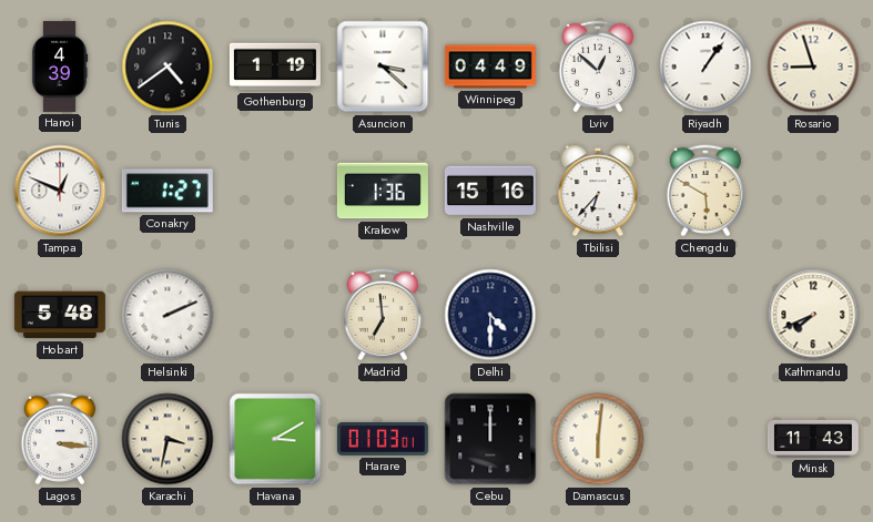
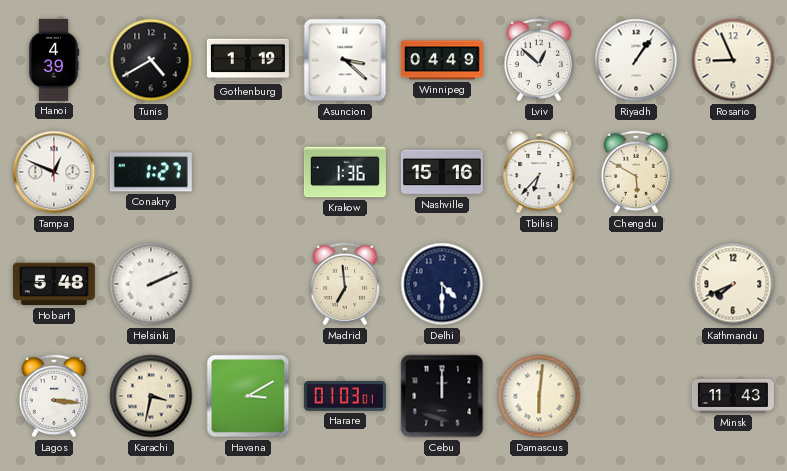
Tunis: 4:39 -> 4:40
Rosario: 8:57 -> 8:56
